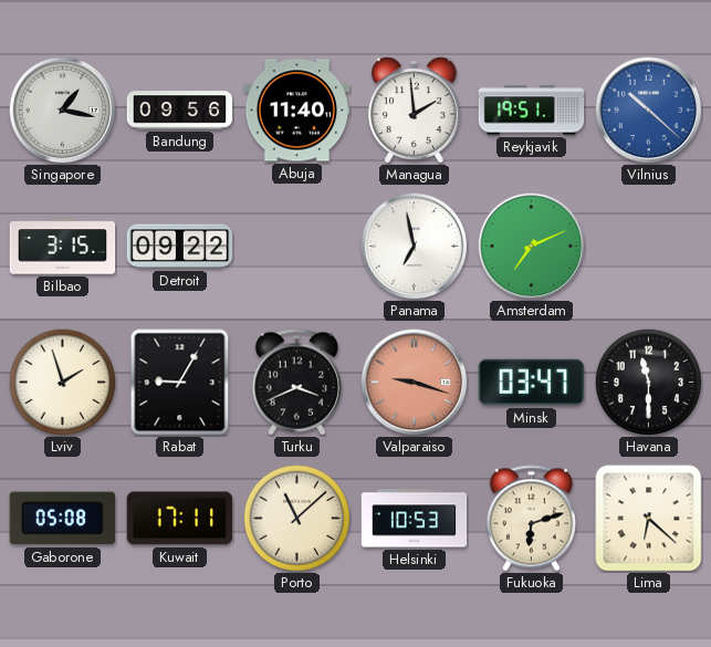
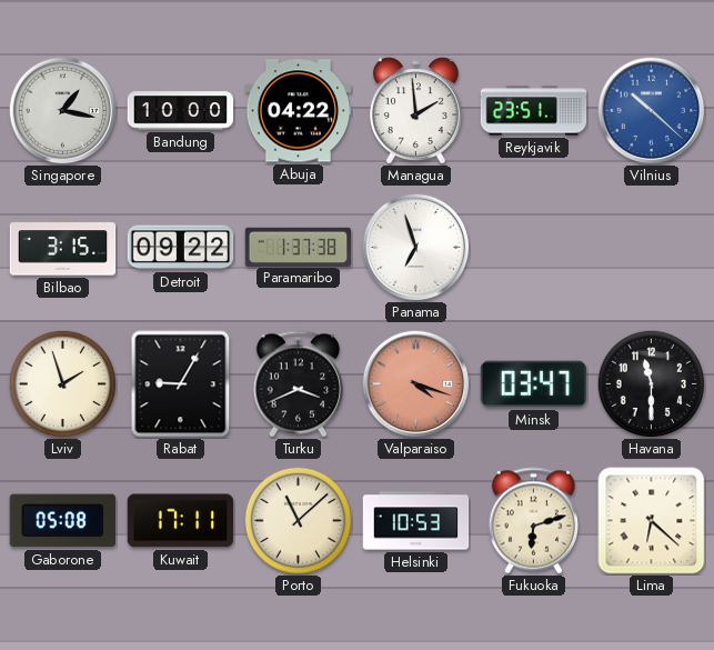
Bandung: 09:56 -> 10:00
Abuja: 11:40 -> 04:22
Reykjavik: 19:51 -> 23:51
Paramaribo: none -> 1:37
Panama: 6:58 -> 6:57
Amsterdam: 7:11 -> none
Valparaiso: 9:18 -> 4:18
